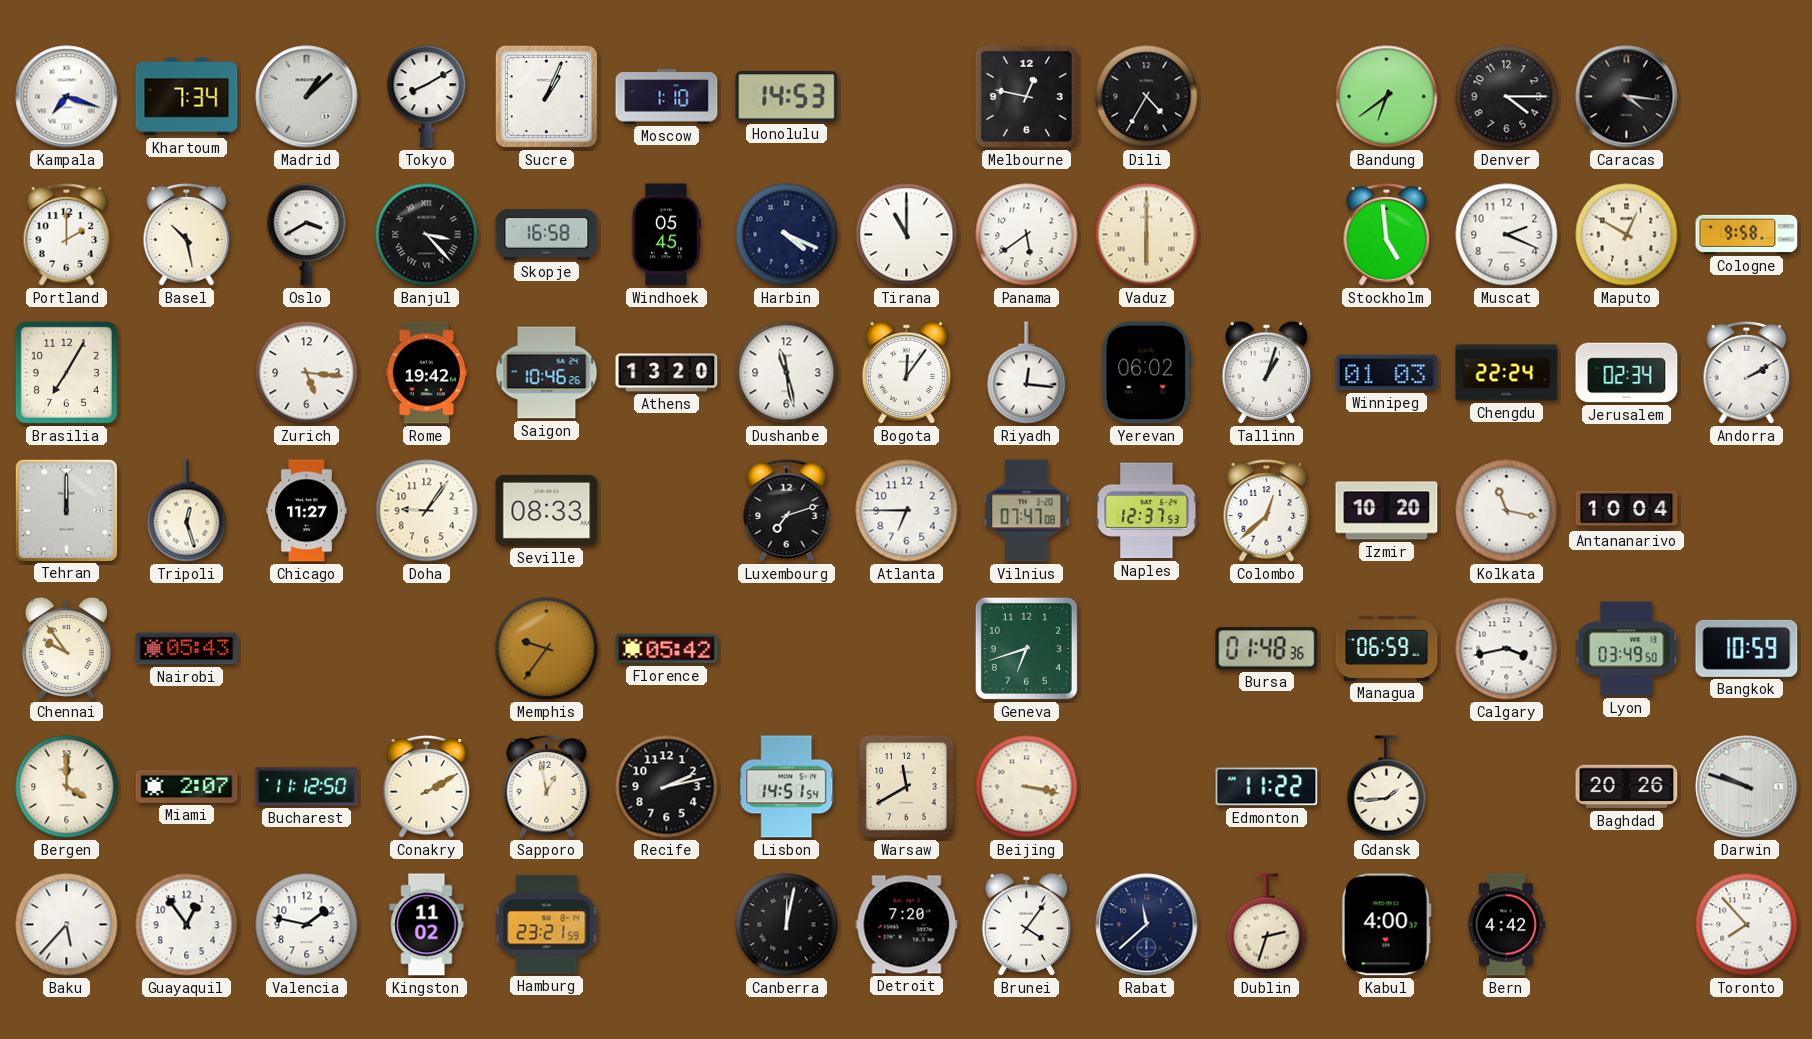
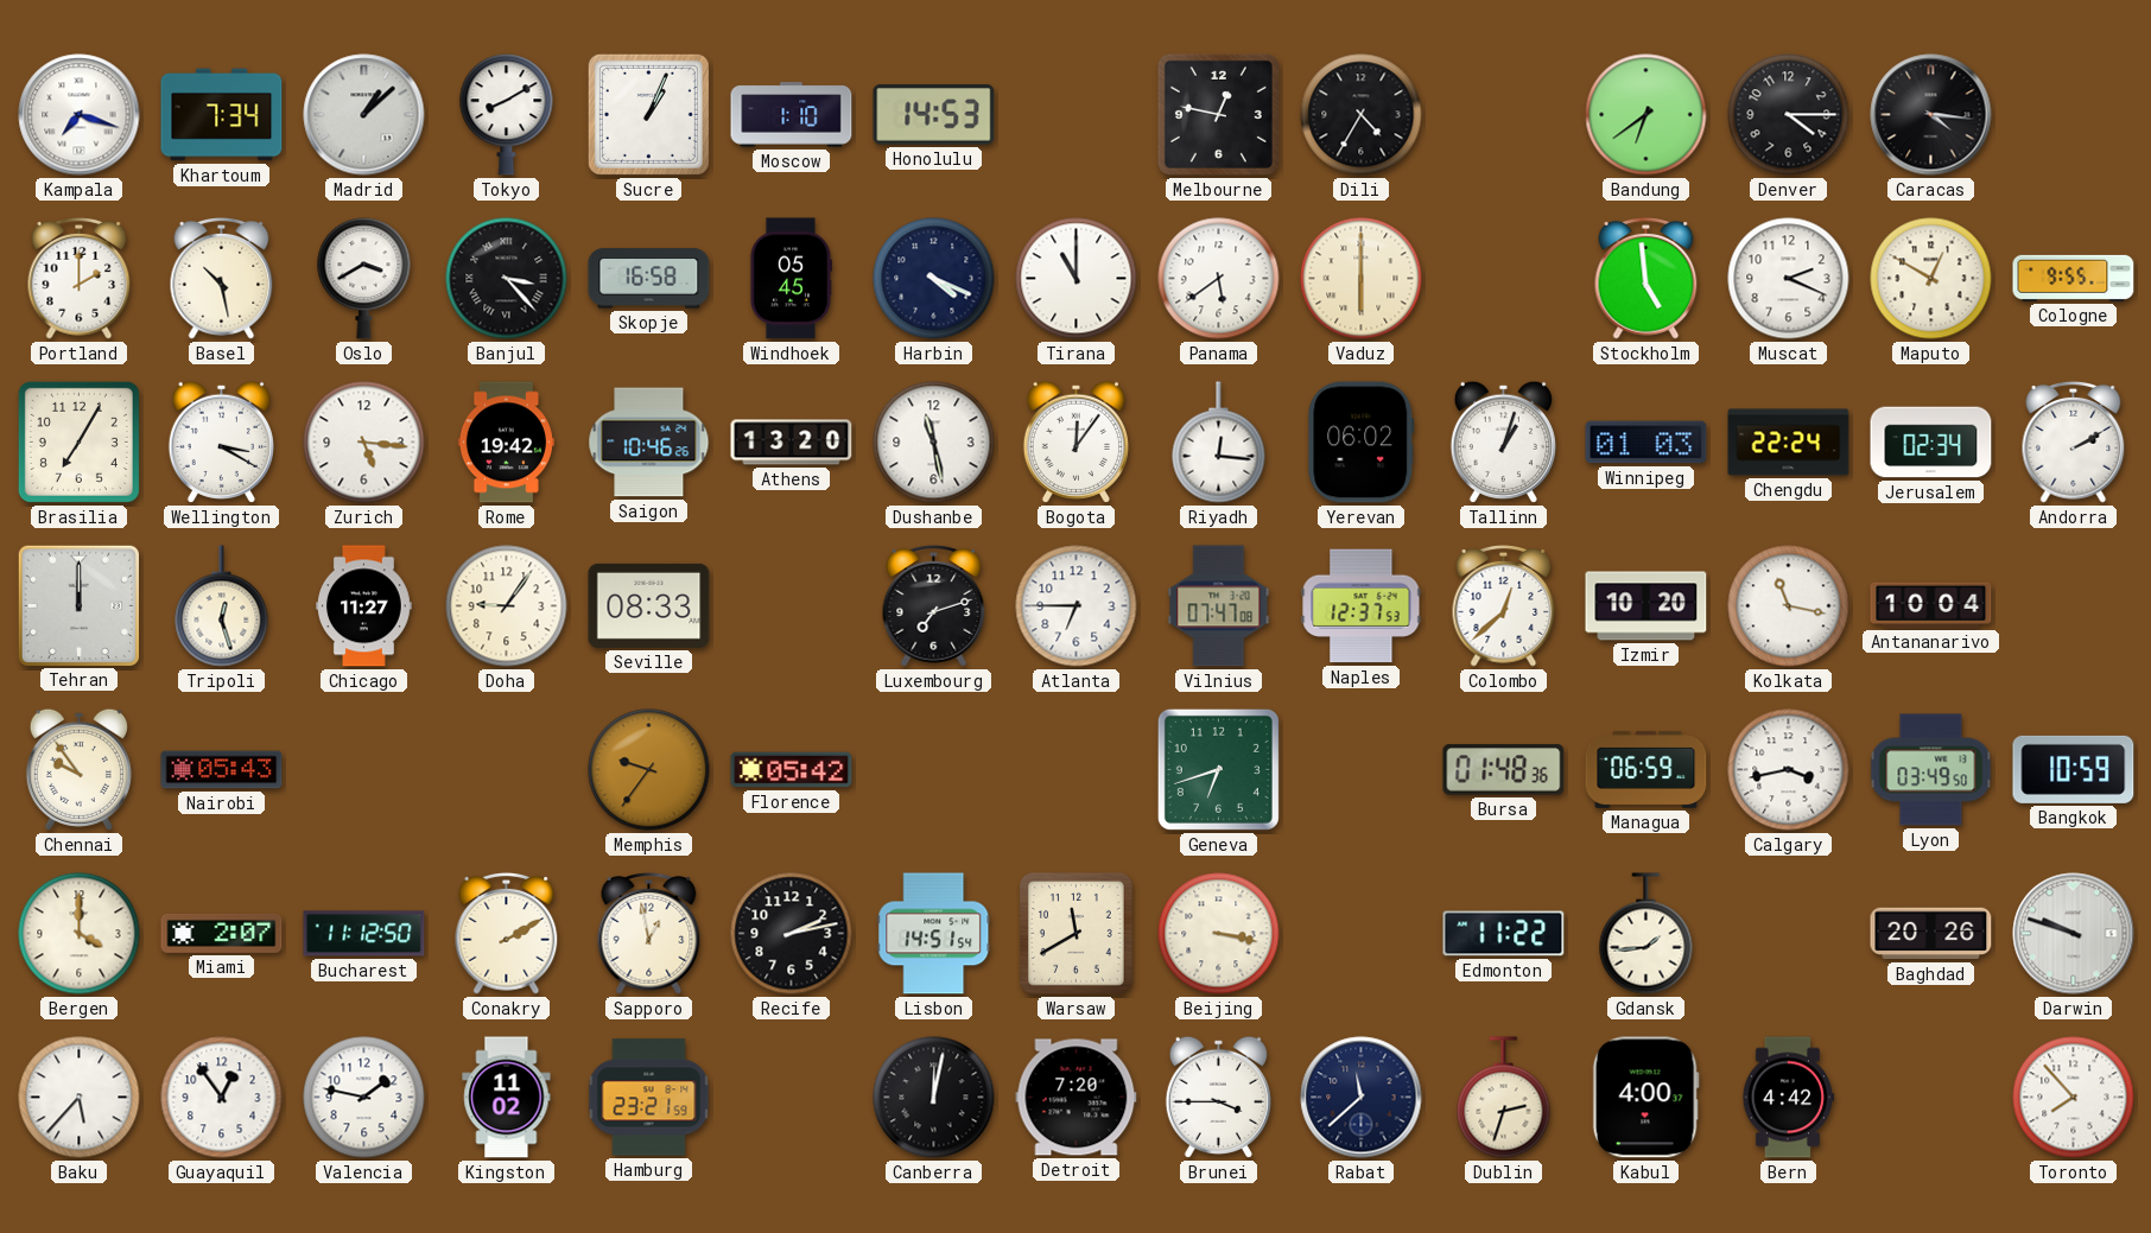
Cologne: 9:58 -> 9:55
Wellington: none -> 3:20
Brunei: 4:06 -> 3:45
